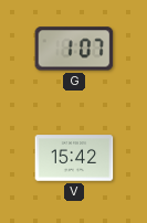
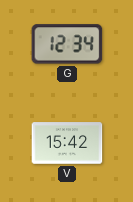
G: 1:07 -> 12:34
